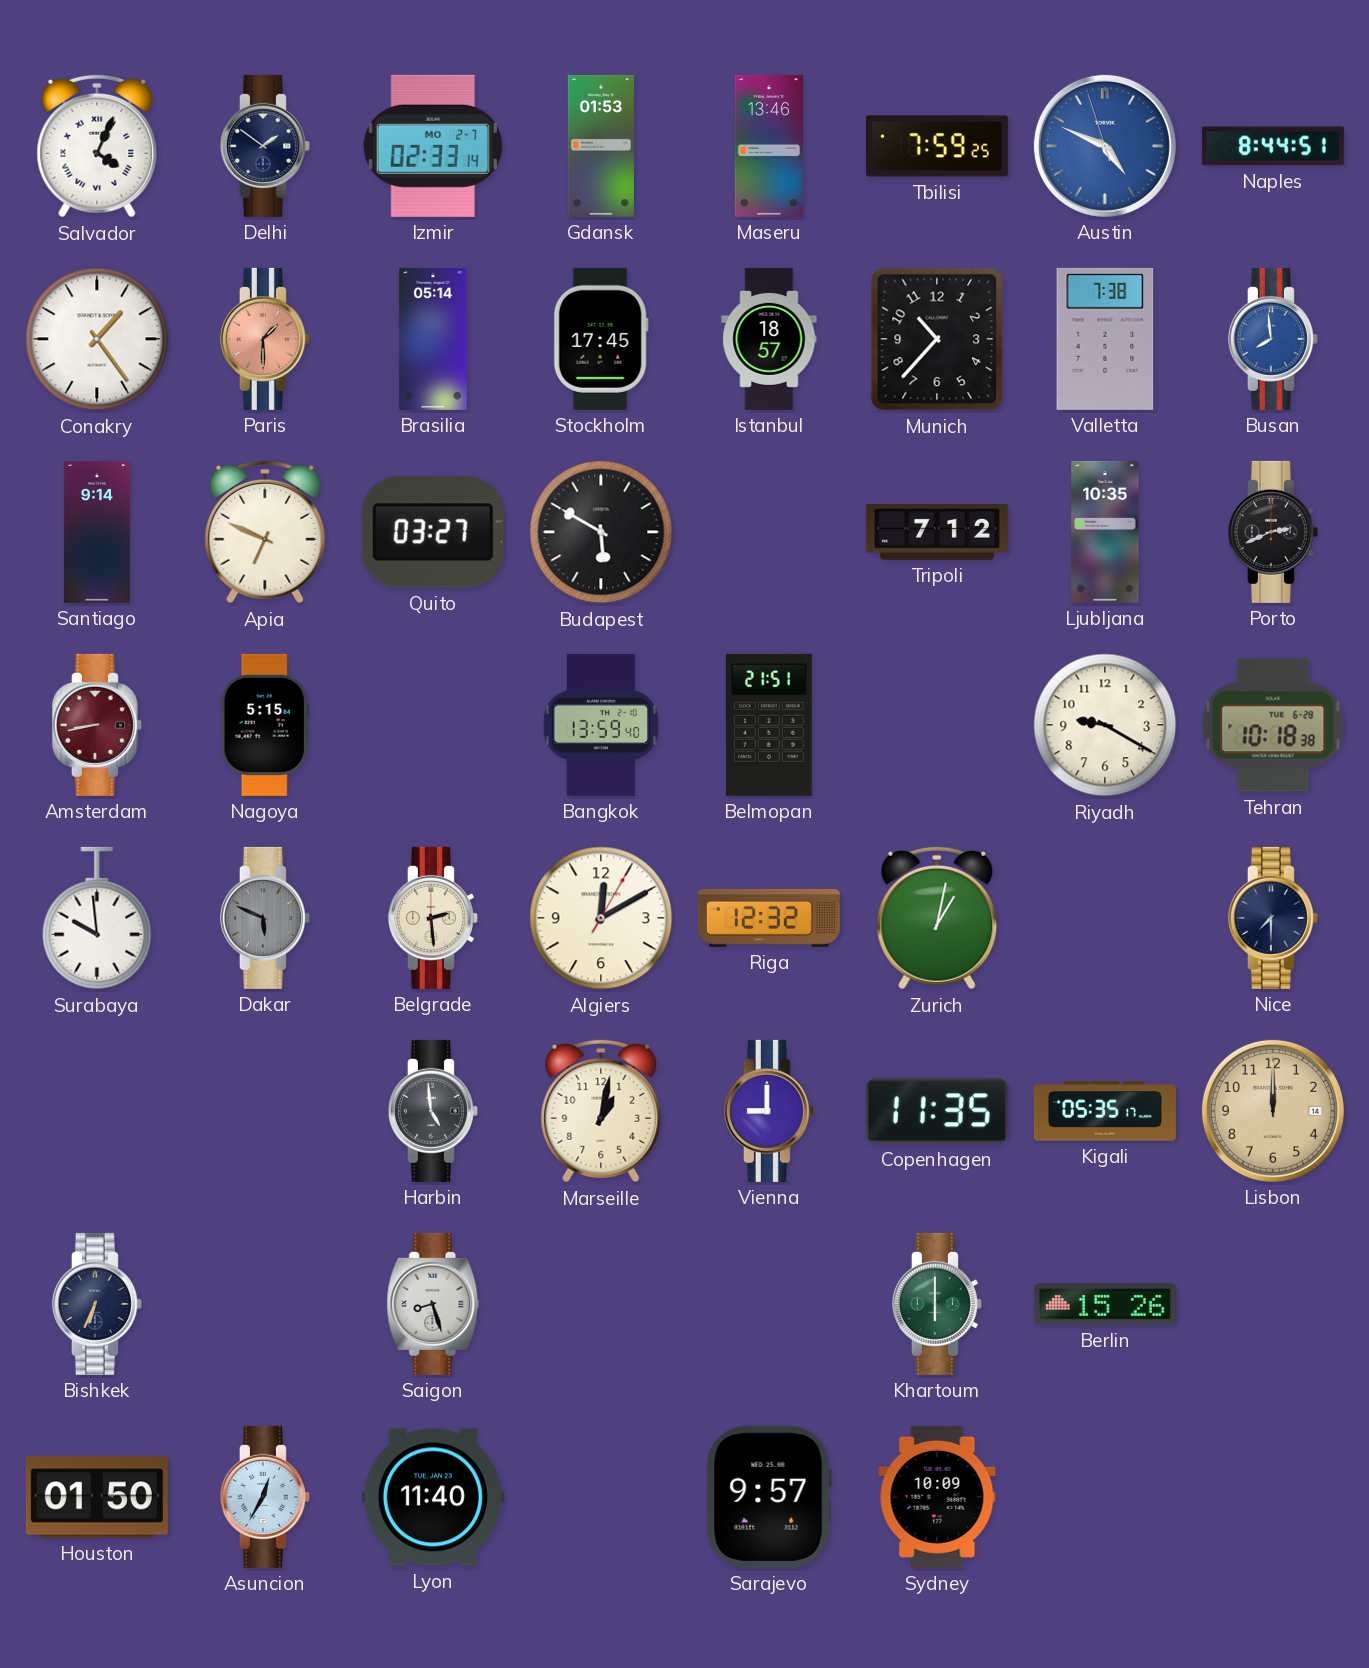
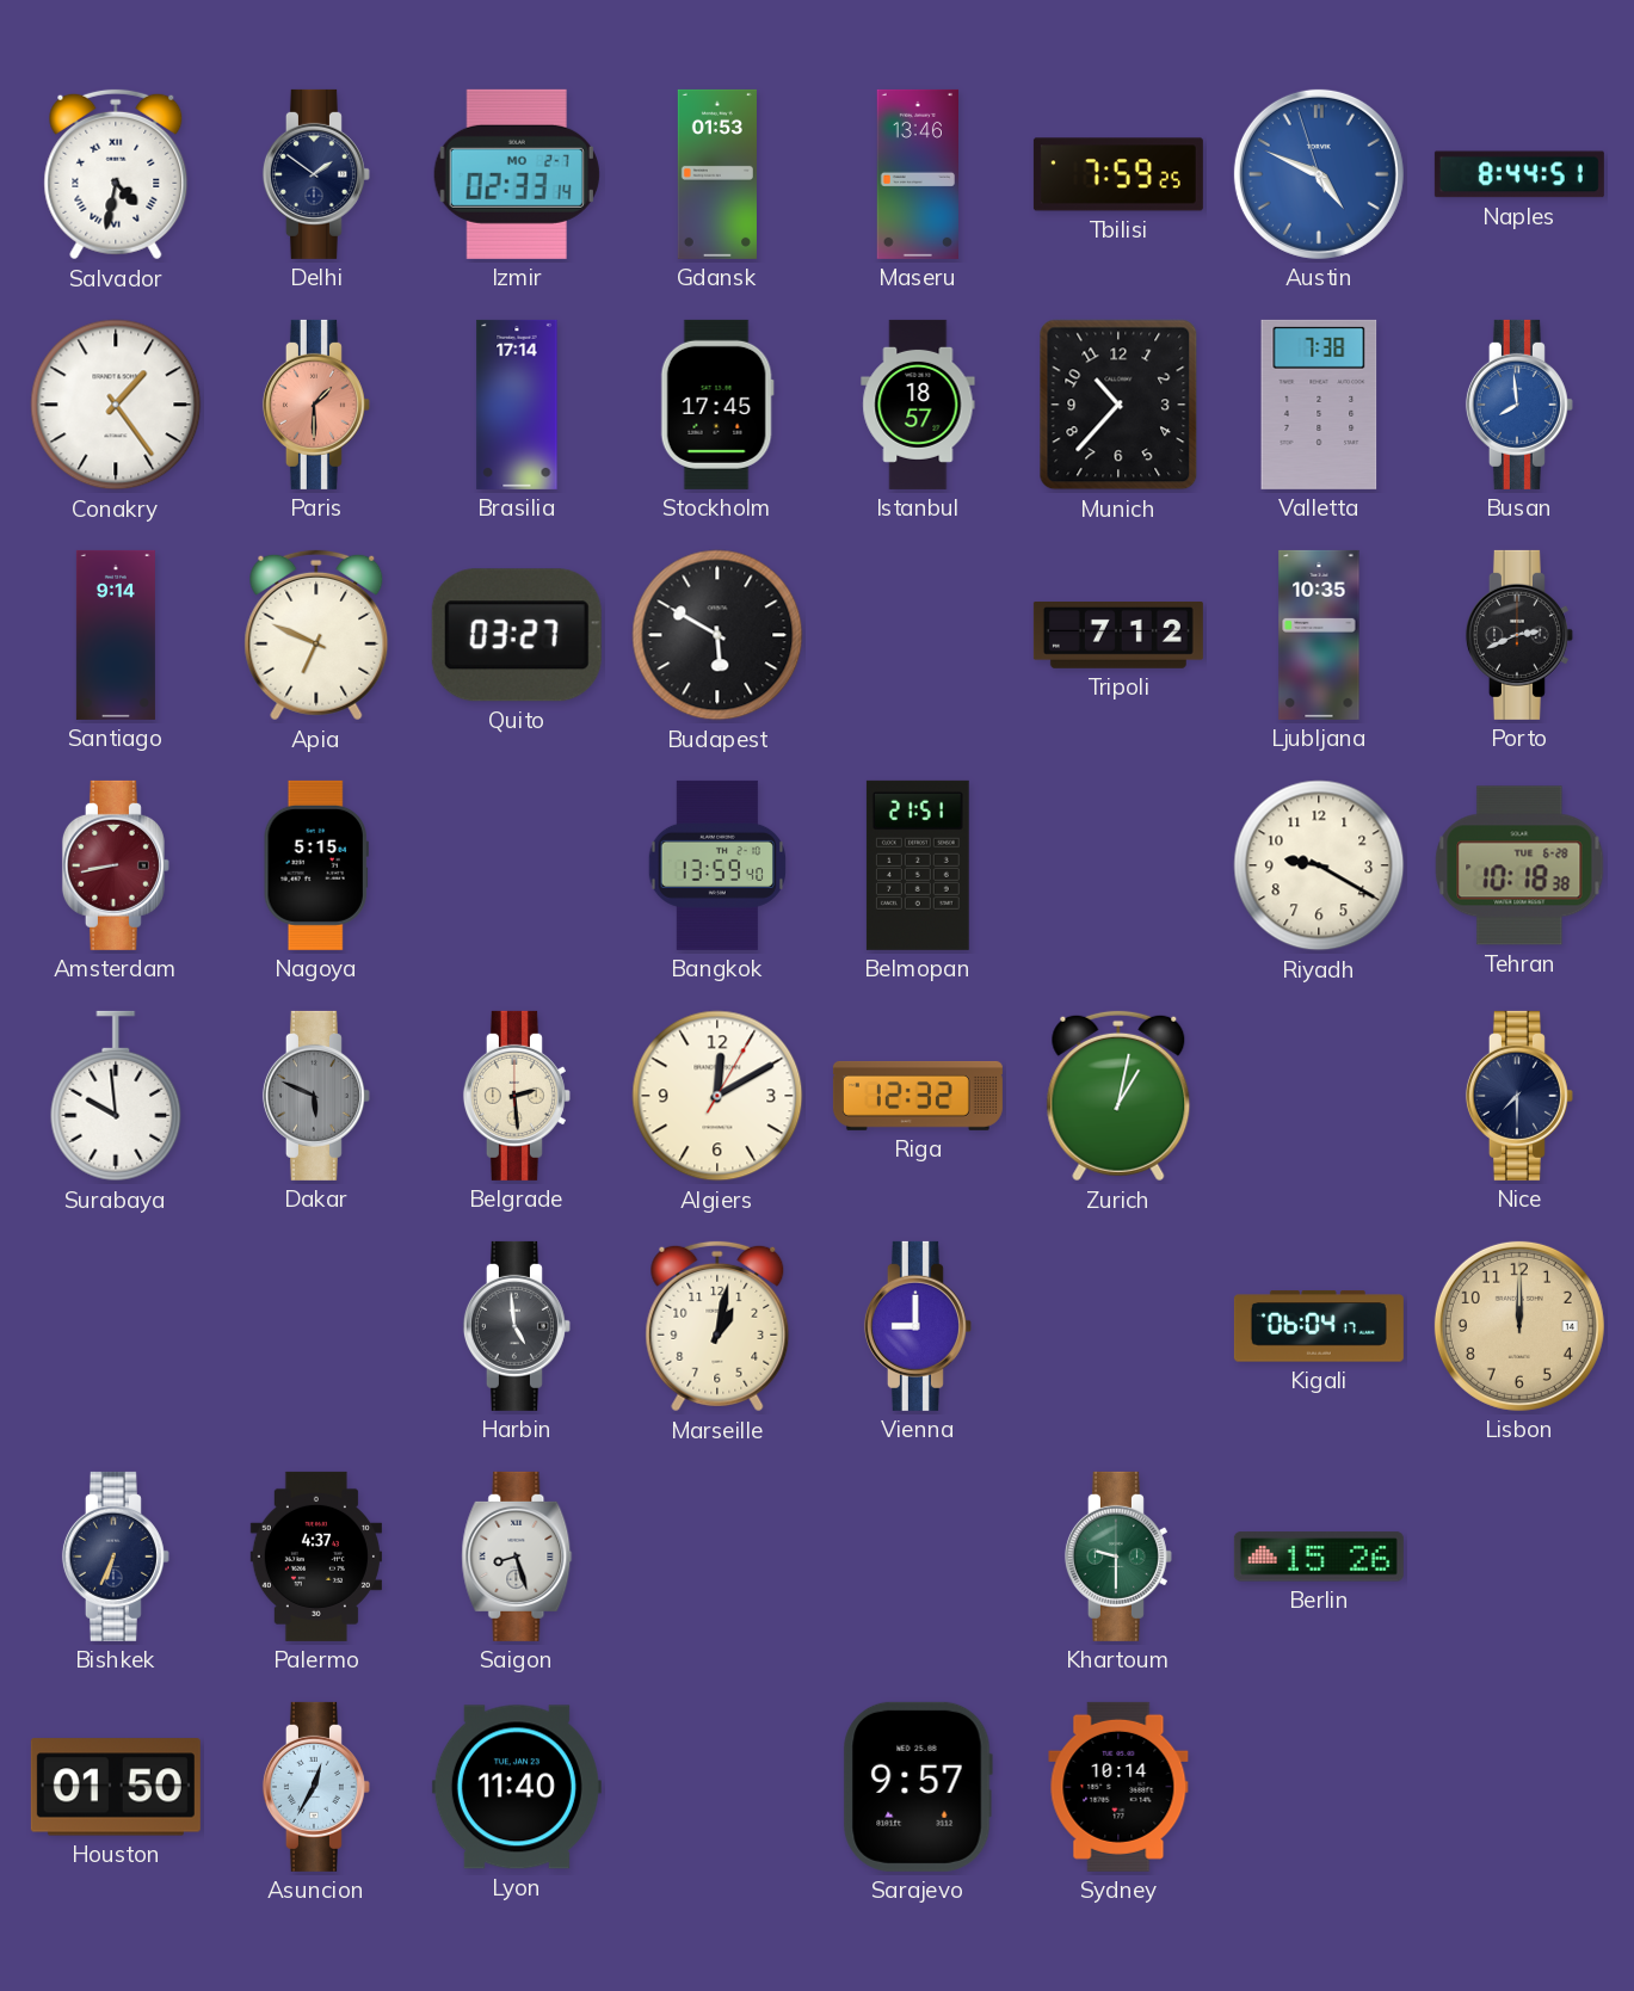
Salvador: 4:04 -> 4:32
Brasilia: 05:14 -> 17:14
Copenhagen: 11:35 -> none
Kigali: 05:35 -> 06:04
Palermo: none -> 4:37
Khartoum: 6:00 -> 9:30
Sydney: 10:09 -> 10:14
